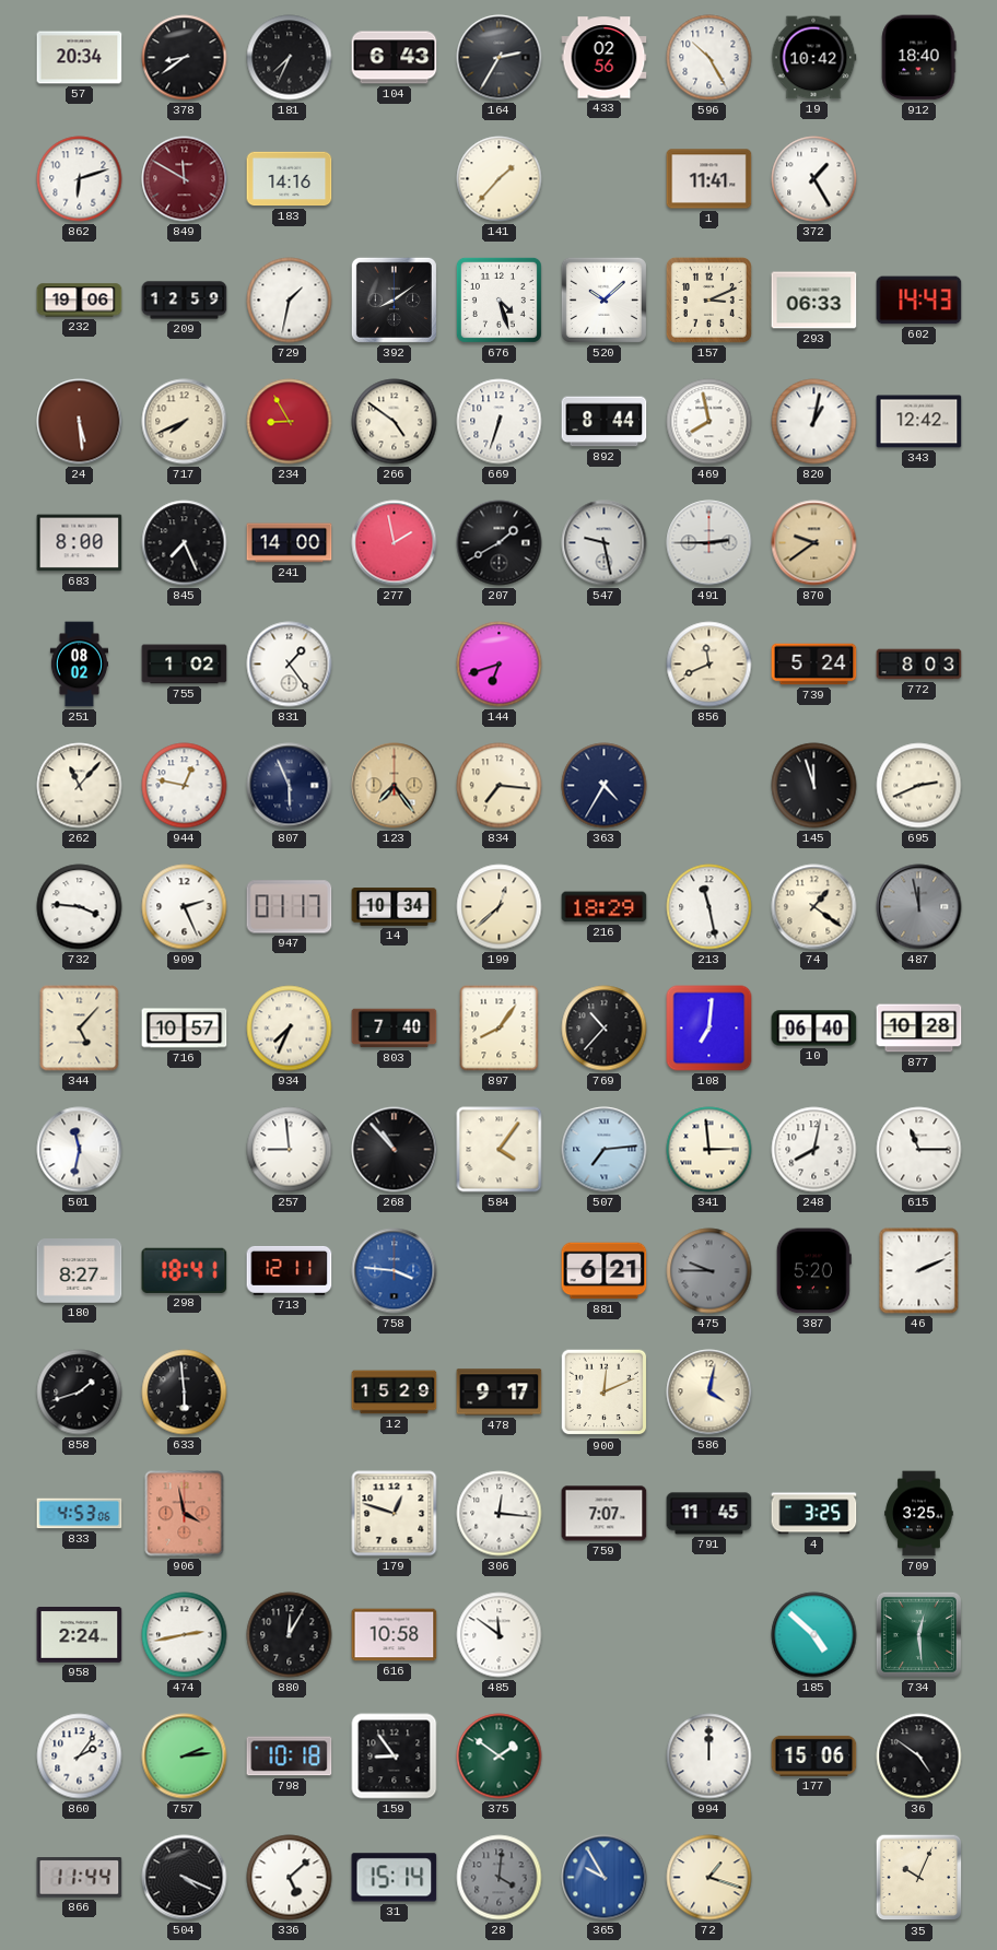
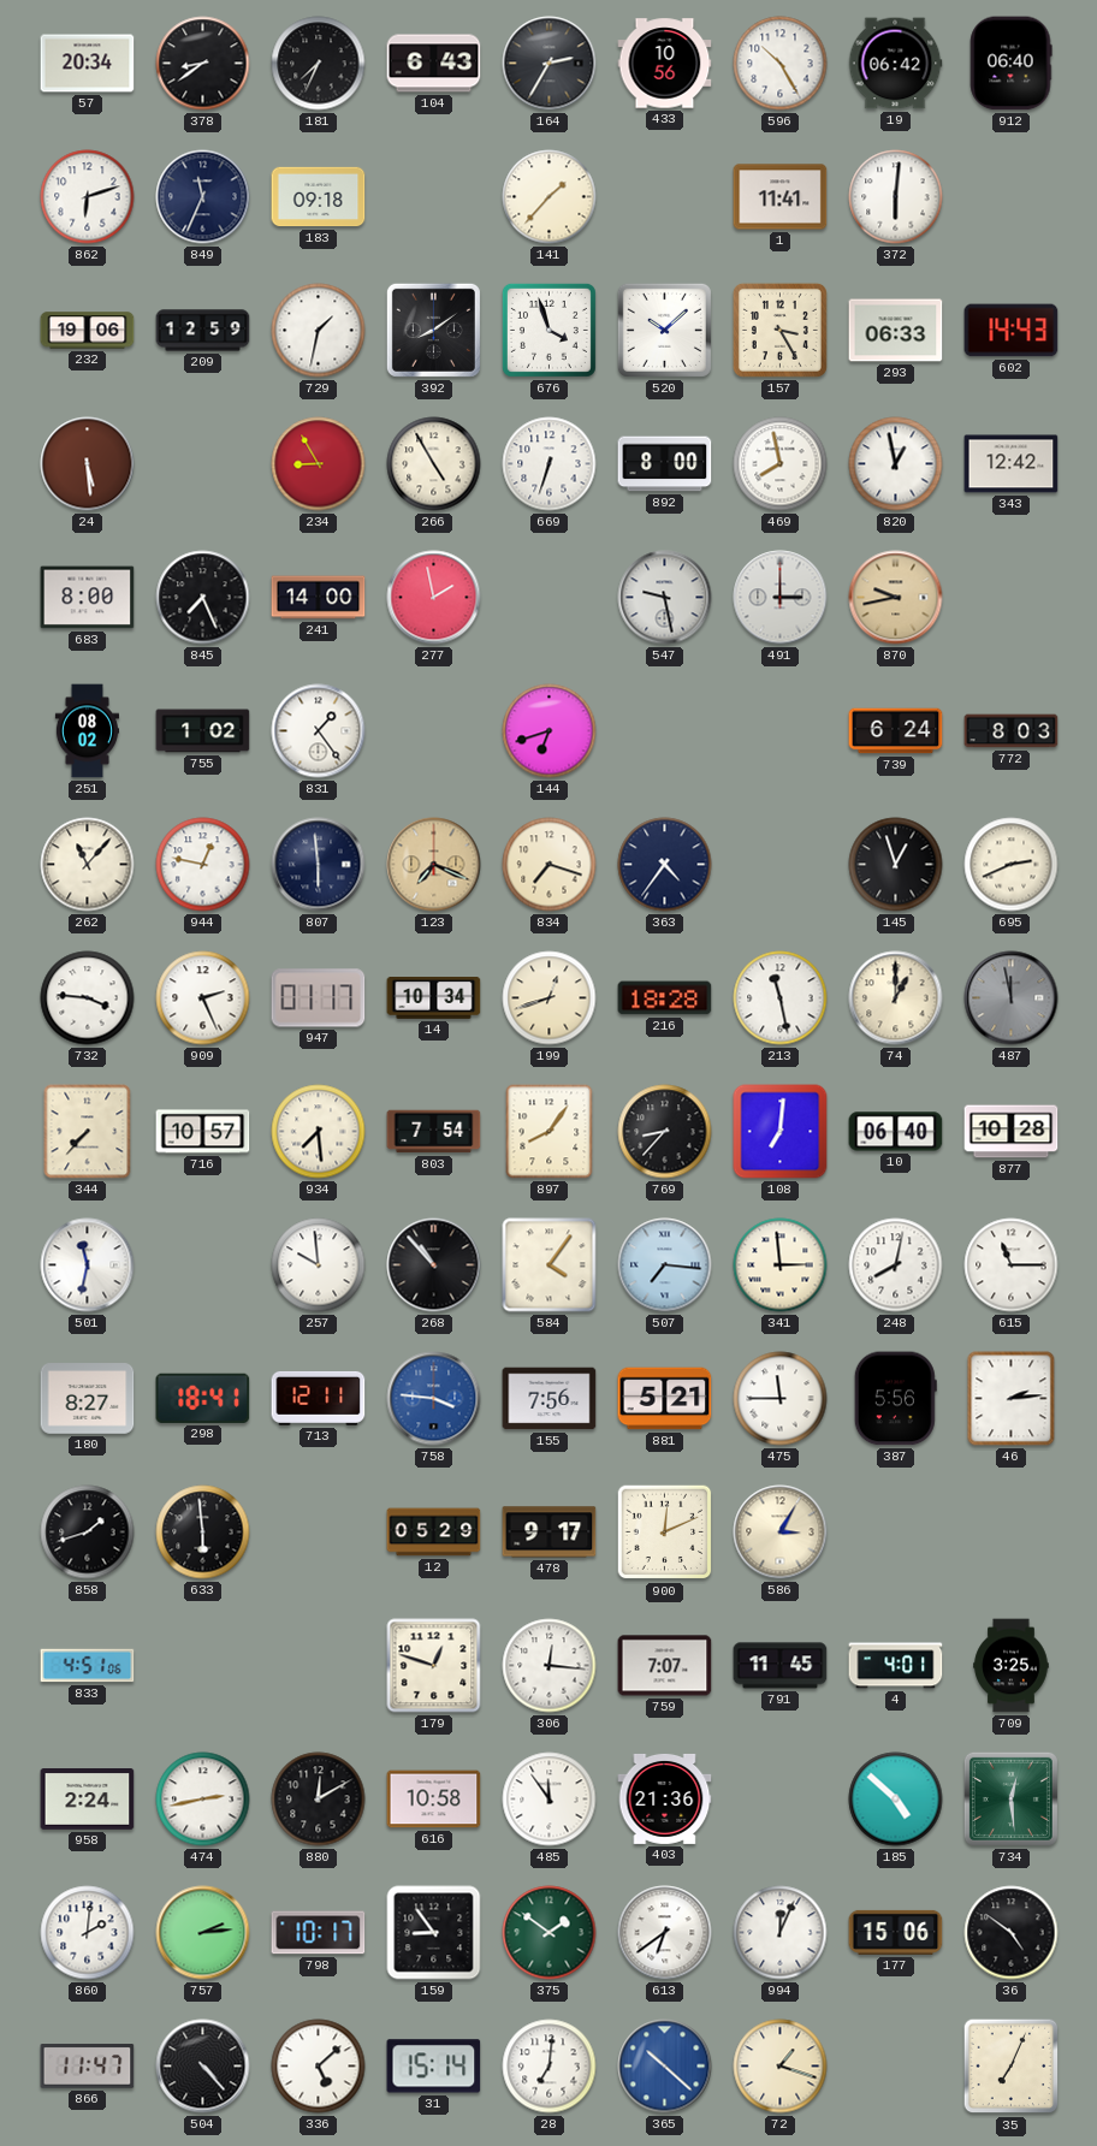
433: 02:56 -> 10:56
19: 10:42 -> 06:42
912: 18:40 -> 06:40
849: 11:50 -> 11:34
849 dial: burgundy -> navy
183: 14:16 -> 09:18
372: 1:25 -> 6:01
676: 4:27 -> 3:57
157: 3:11 -> 3:25
717: 7:41 -> none
266: 4:51 -> 4:55
892: 8:44 -> 8:00
820: 1:02 -> 12:58
207: 1:40 -> none
491: 2:45 -> 3:00
870: 9:39 -> 9:43
856: 11:41 -> none
739: 5:24 -> 6:24
807: 5:56 -> 5:59
123: 7:24 -> 7:19
834: 7:16 -> 7:18
363: 4:35 -> 4:36
145: 11:57 -> 12:57
199: 12:38 -> 12:42
216: 18:29 -> 18:28
74: 1:21 -> 1:00
344: 5:07 -> 7:37
934: 7:34 -> 7:29
803: 7:40 -> 7:54
769: 10:37 -> 8:37
257: 8:59 -> 9:59
507: 7:14 -> 7:16
155: none -> 7:56
881: 6:21 -> 5:21
475: 9:45 -> 11:45
475 dial: grey -> white
387: 5:20 -> 5:56
46: 2:11 -> 2:14
12: 15:29 -> 05:29
586: 4:02 -> 3:05
833: 4:53 -> 4:51
906: 3:58 -> none
4: 3:25 -> 4:01
880: 12:05 -> 12:10
485: 11:51 -> 11:54
403: none -> 21:36
860: 2:06 -> 2:01
798: 10:18 -> 10:17
613: none -> 6:39
994: 12:00 -> 12:04
866: 11:44 -> 11:47
504: 4:19 -> 4:23
28: 4:01 -> 7:01
28 dial: grey -> white
365: 9:55 -> 10:22
35: 10:04 -> 7:04
